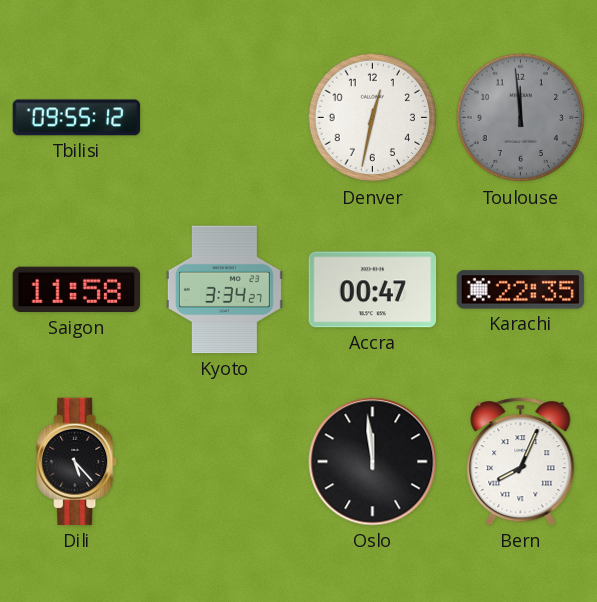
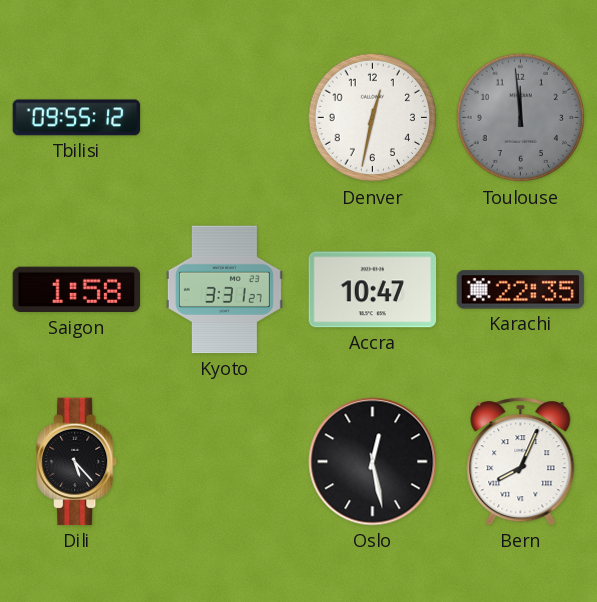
Saigon: 11:58 -> 1:58
Kyoto: 3:34 -> 3:31
Accra: 00:47 -> 10:47
Oslo: 11:59 -> 12:28
